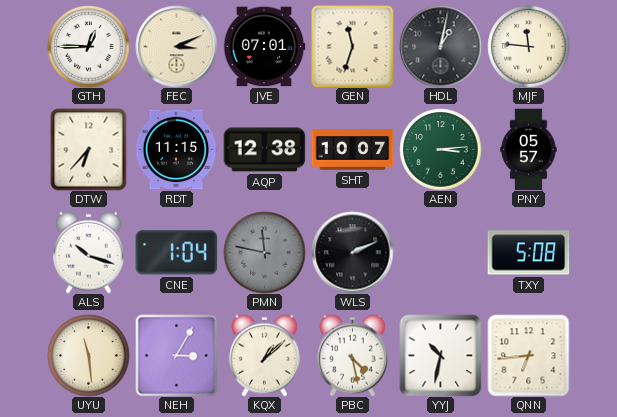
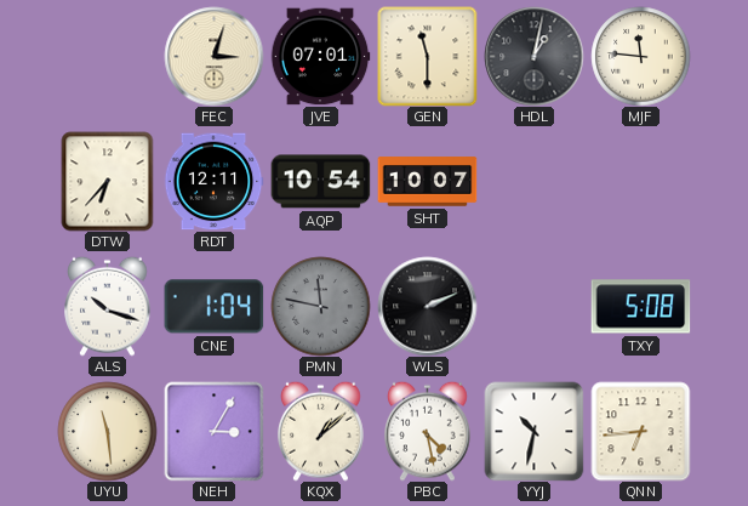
GTH: 12:45 -> none
FEC: 3:11 -> 3:03
GEN: 11:33 -> 11:30
RDT: 11:15 -> 12:11
AQP: 12:38 -> 10:54
AEN: 3:14 -> none
PNY: 05:57 -> none
